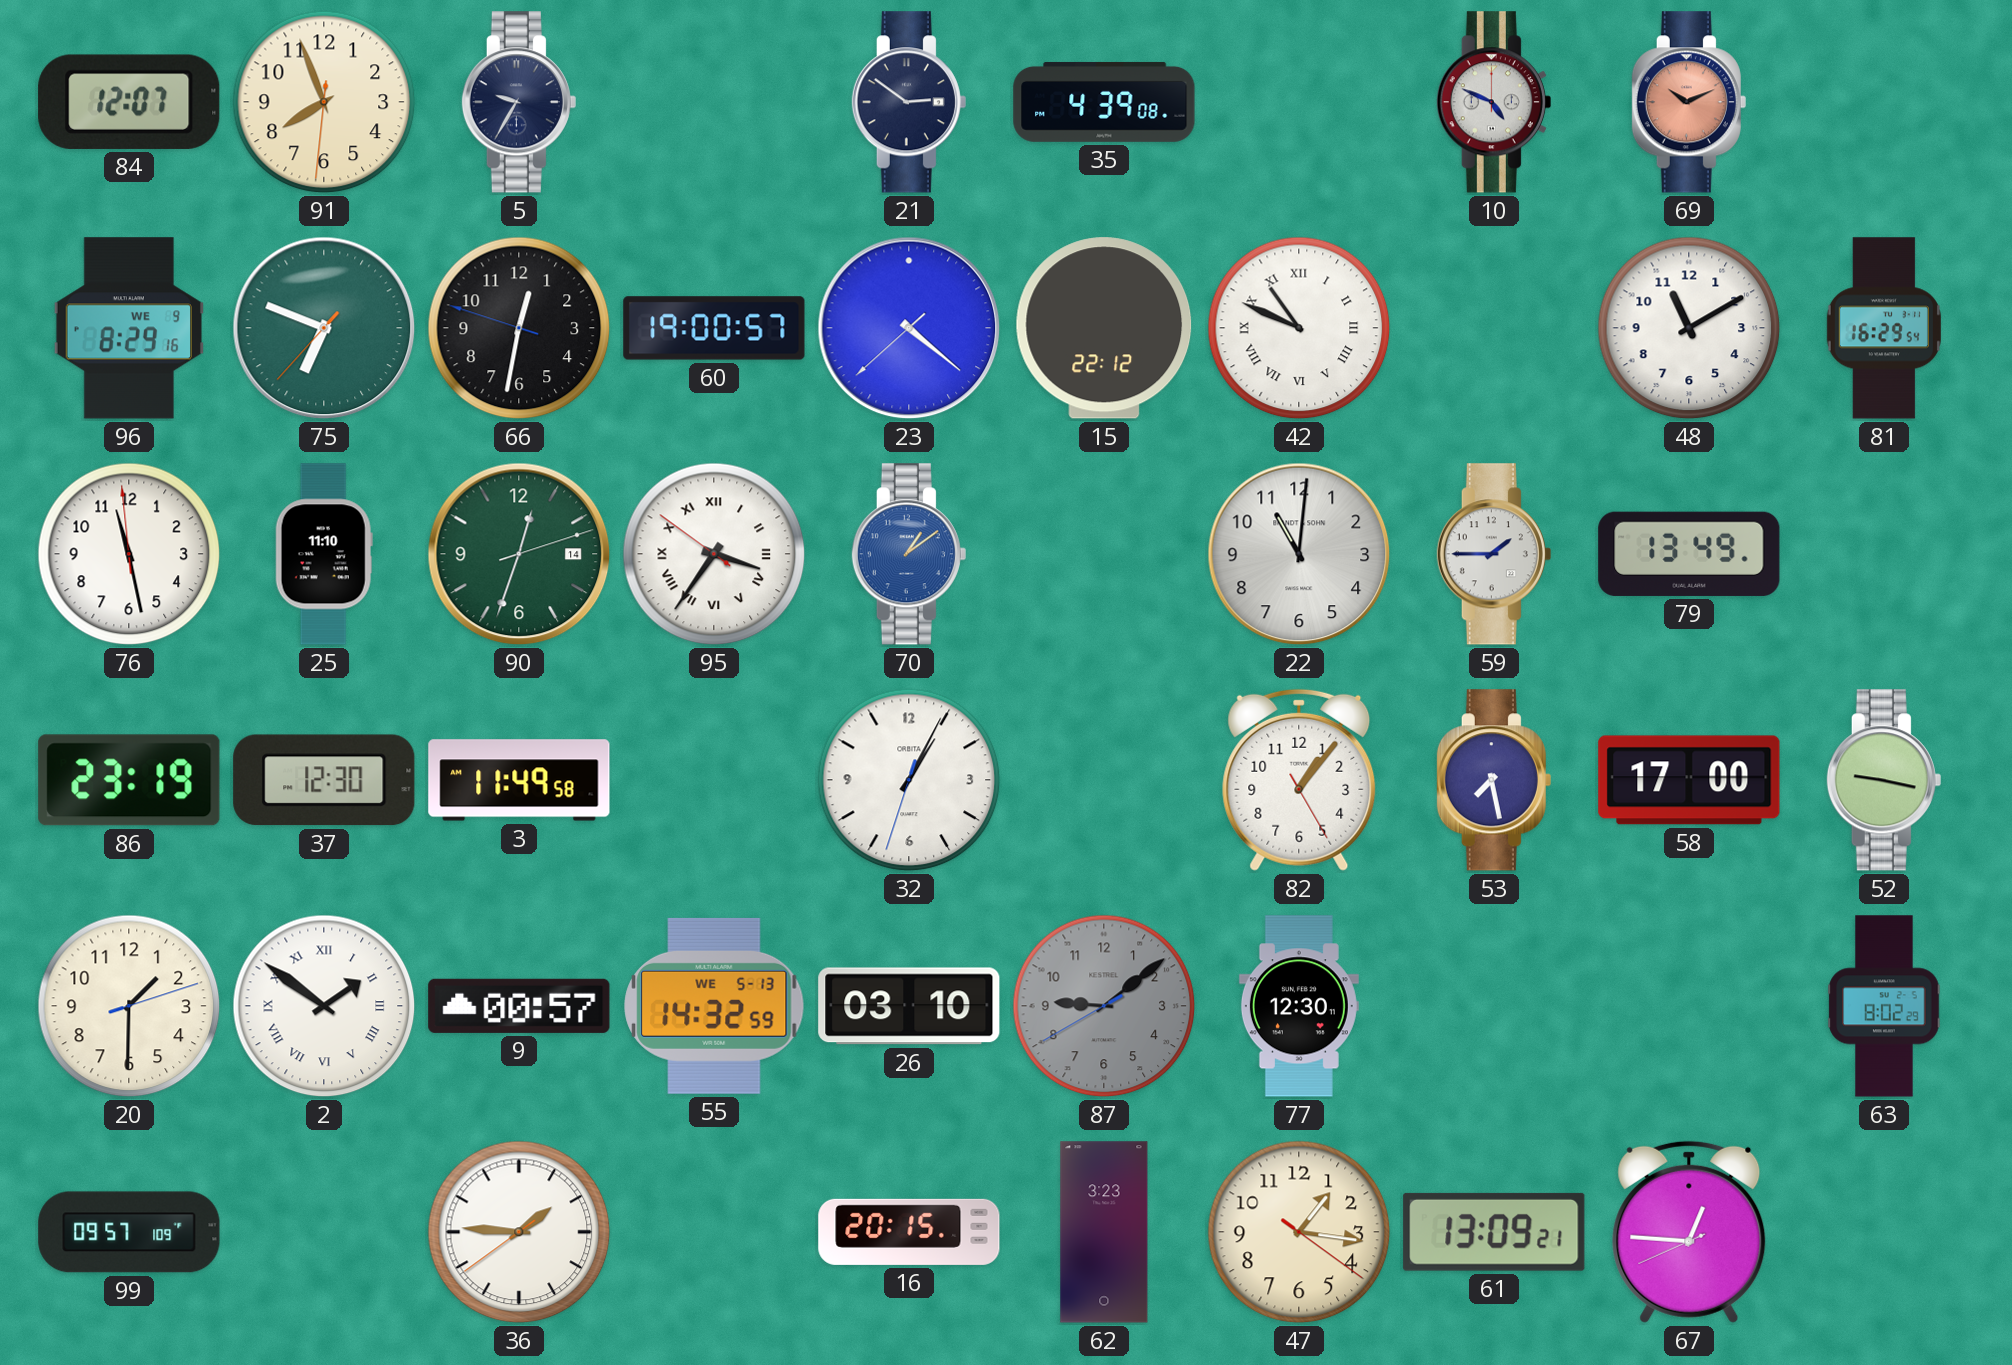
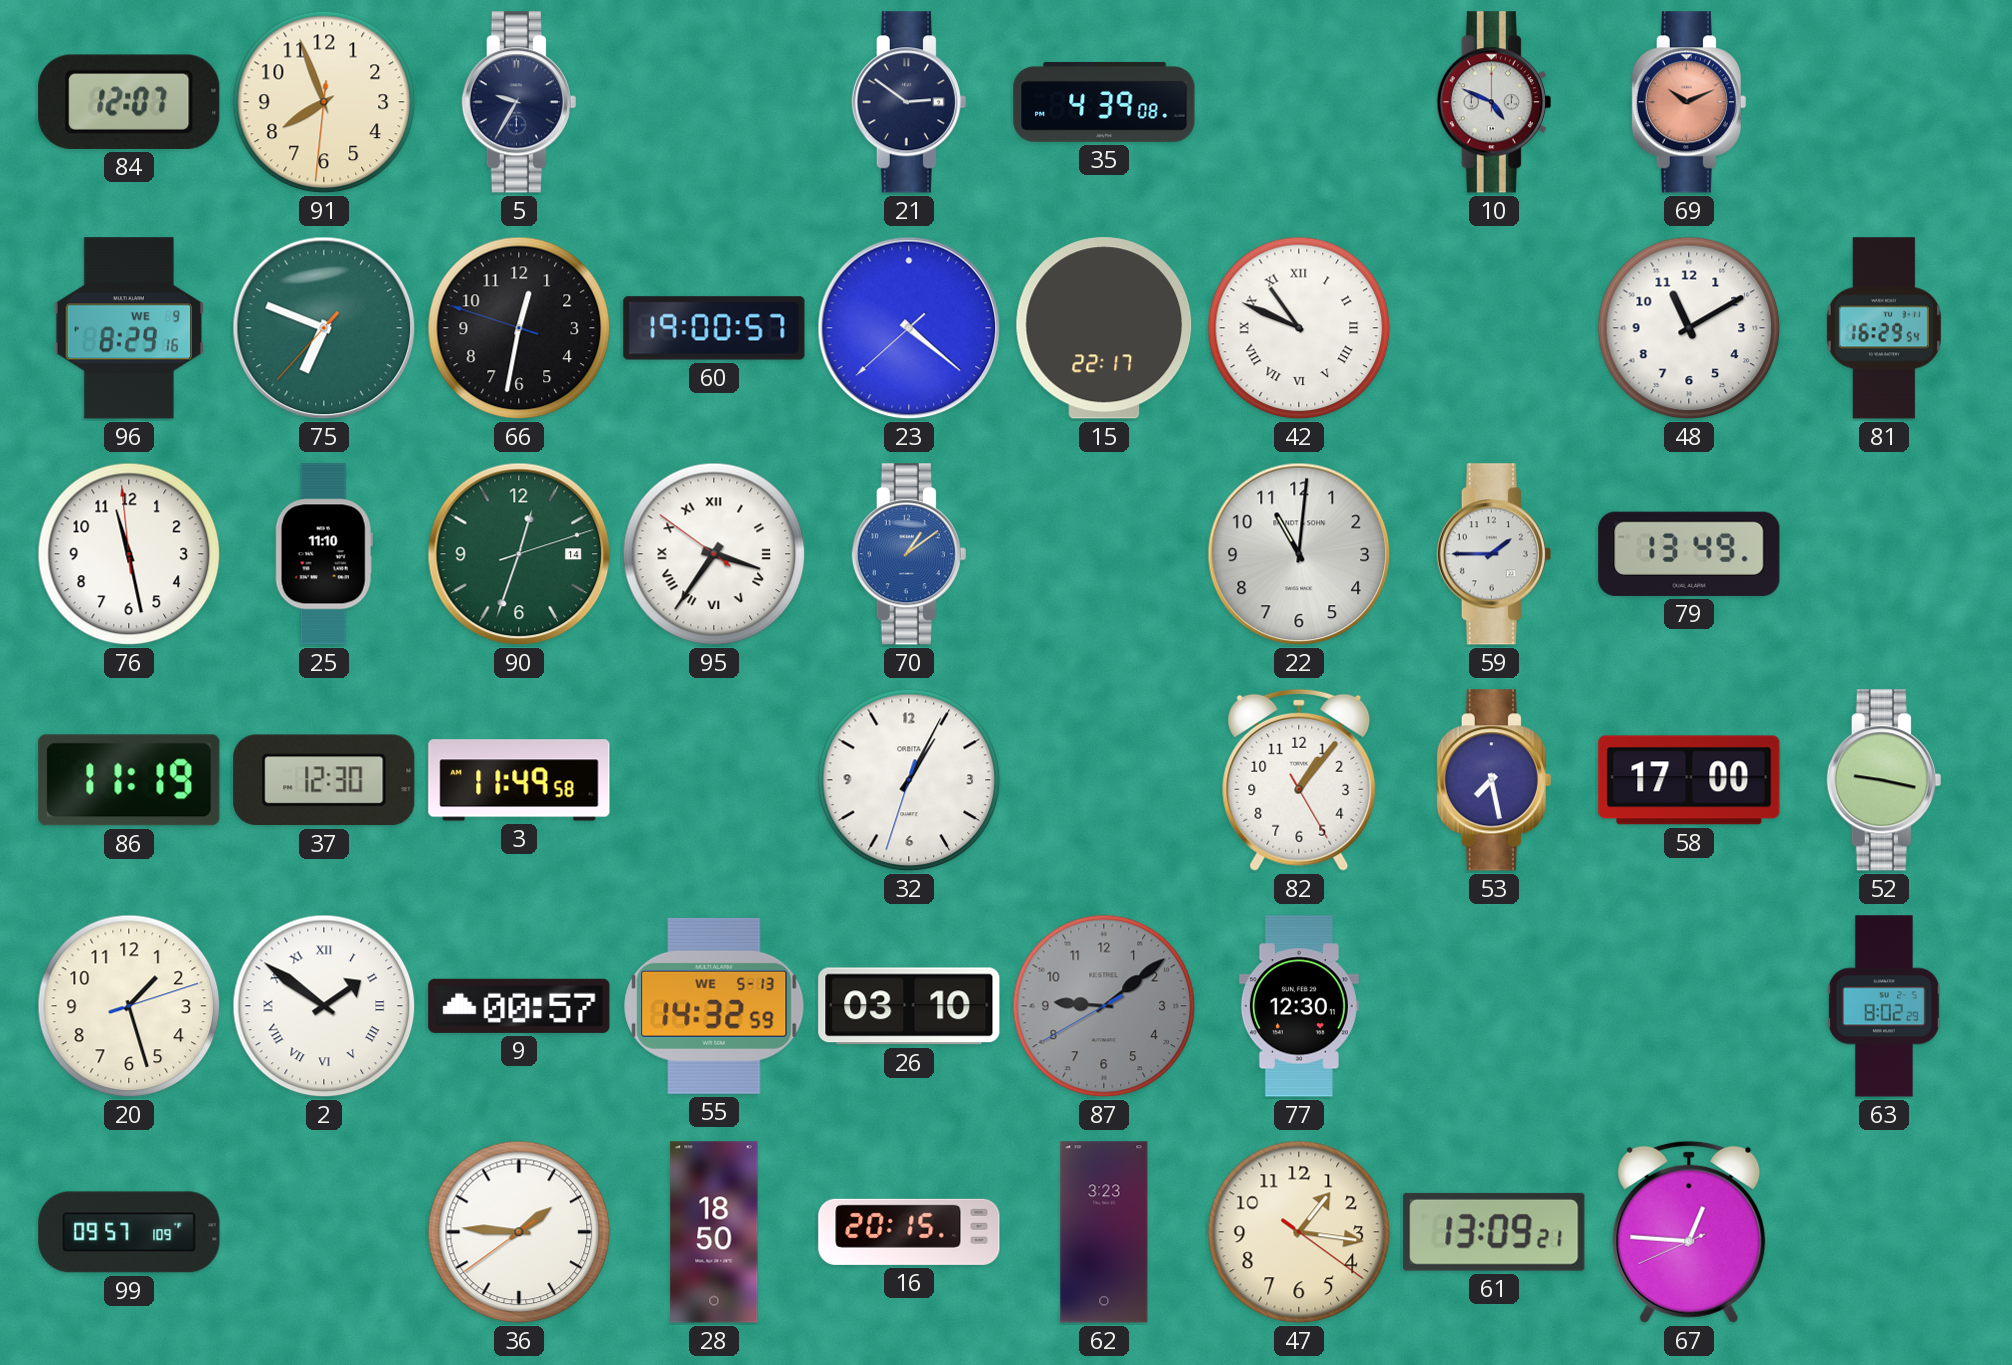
15: 22:12 -> 22:17
86: 23:19 -> 11:19
20: 1:30 -> 1:27
28: none -> 18:50
